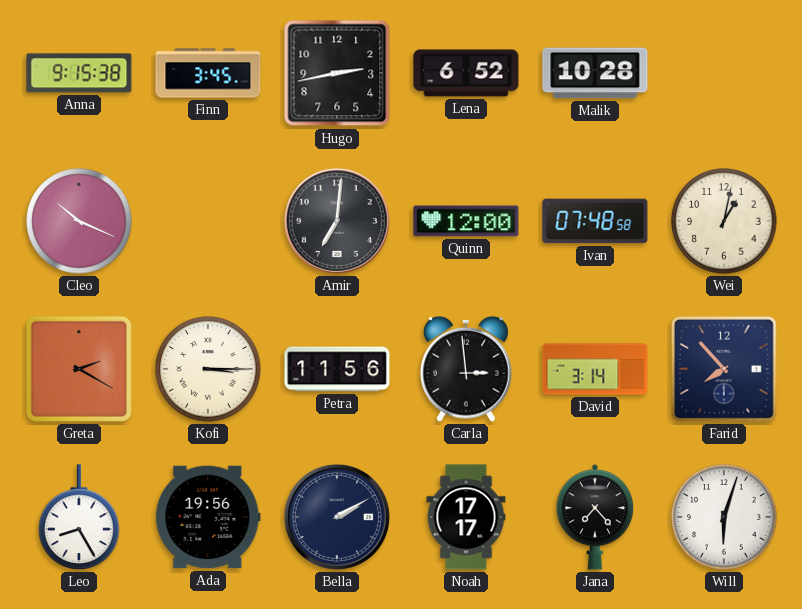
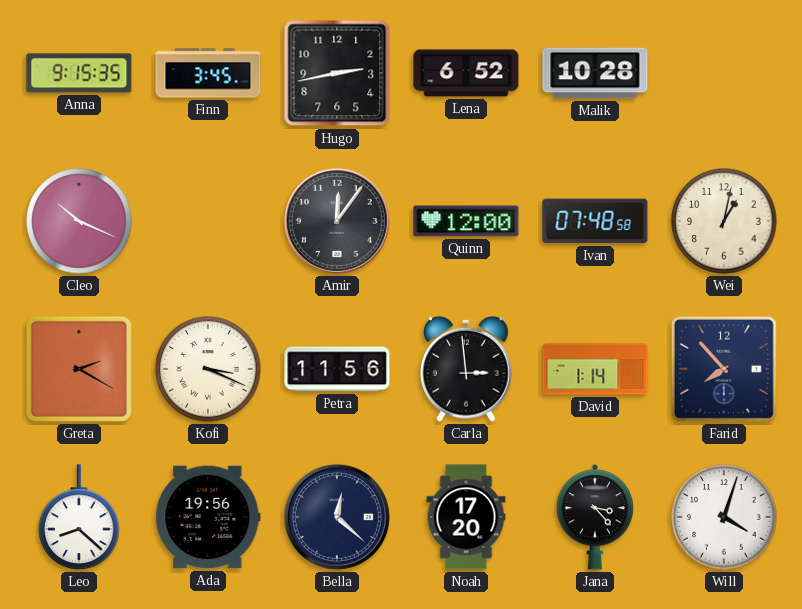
Anna: 9:15:38 -> 9:15:35
Amir: 7:01 -> 12:06
Kofi: 3:15 -> 3:19
David: 3:14 -> 1:14
Leo: 8:25 -> 8:22
Bella: 2:10 -> 12:22
Noah: 17:17 -> 17:20
Jana: 7:23 -> 3:23
Will: 6:03 -> 4:03
